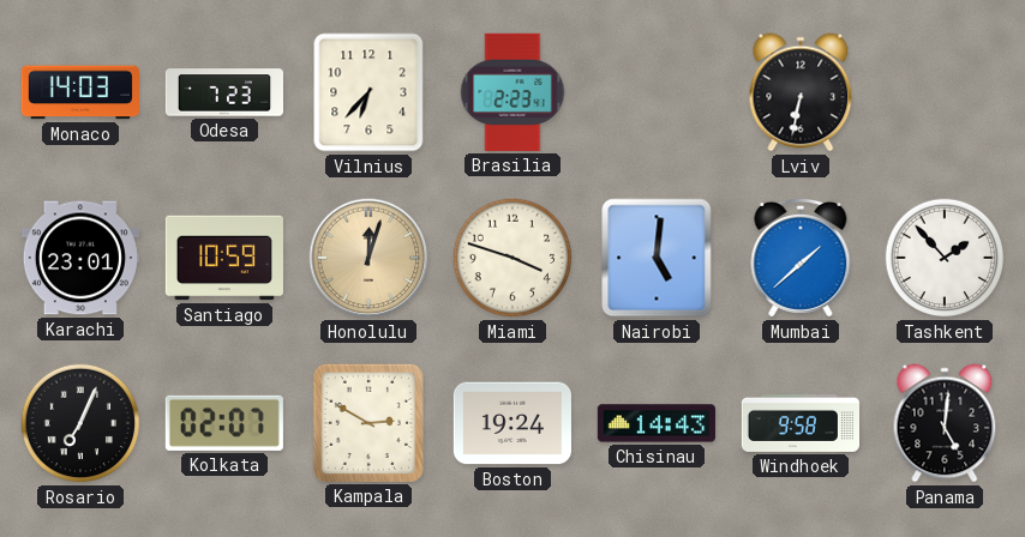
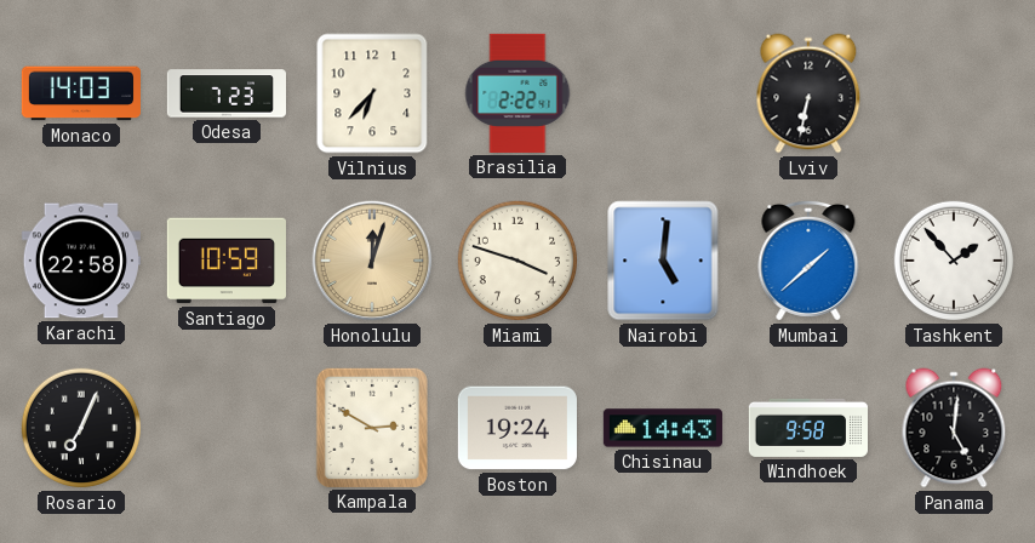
Brasilia: 2:23 -> 2:22
Karachi: 23:01 -> 22:58
Kolkata: 02:07 -> none
